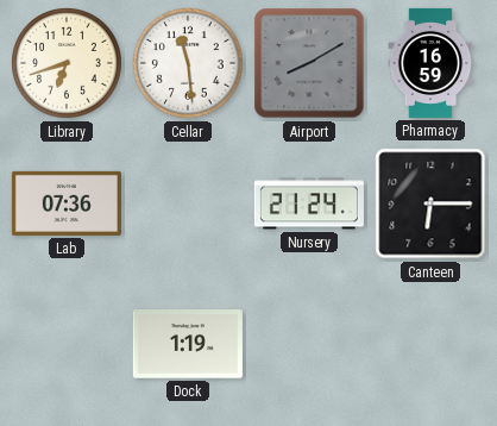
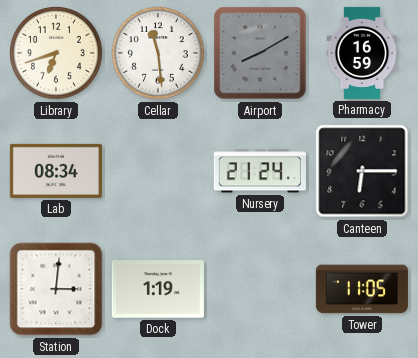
Lab: 07:36 -> 08:34
Station: none -> 3:01
Tower: none -> 11:05
